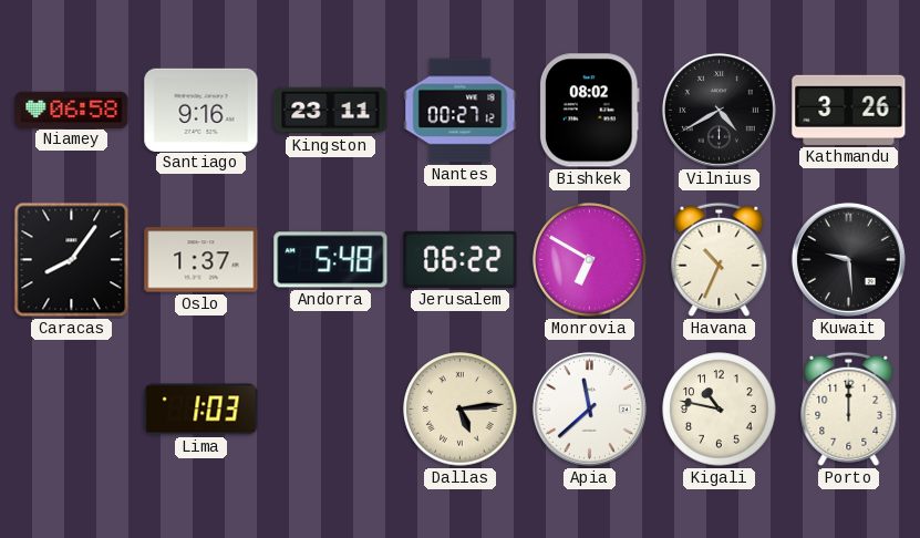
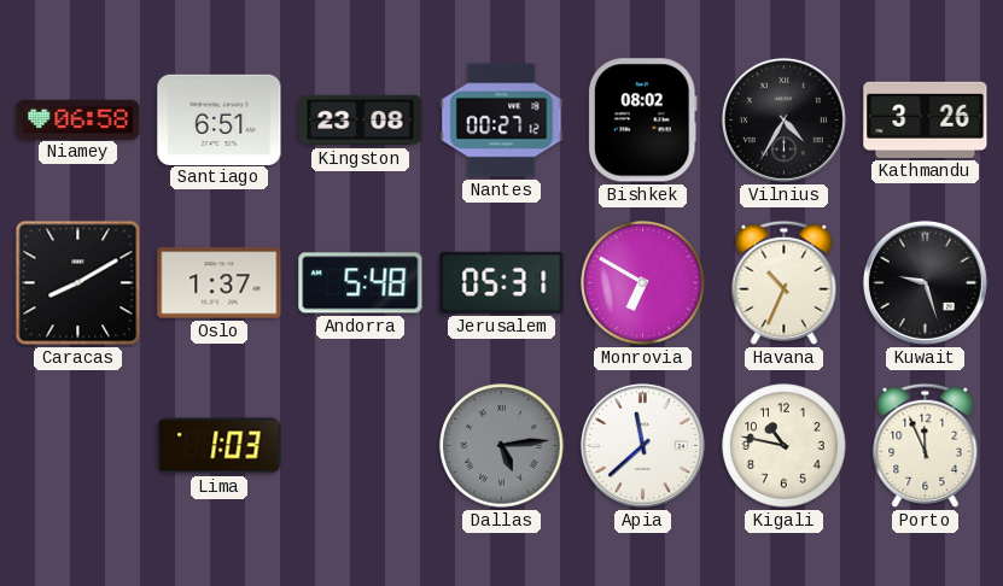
Santiago: 9:16 -> 6:51
Kingston: 23:11 -> 23:08
Vilnius: 4:40 -> 4:35
Caracas: 8:06 -> 8:10
Jerusalem: 06:22 -> 05:31
Kuwait: 9:29 -> 9:27
Dallas dial: cream -> grey
Porto: 12:00 -> 11:56
